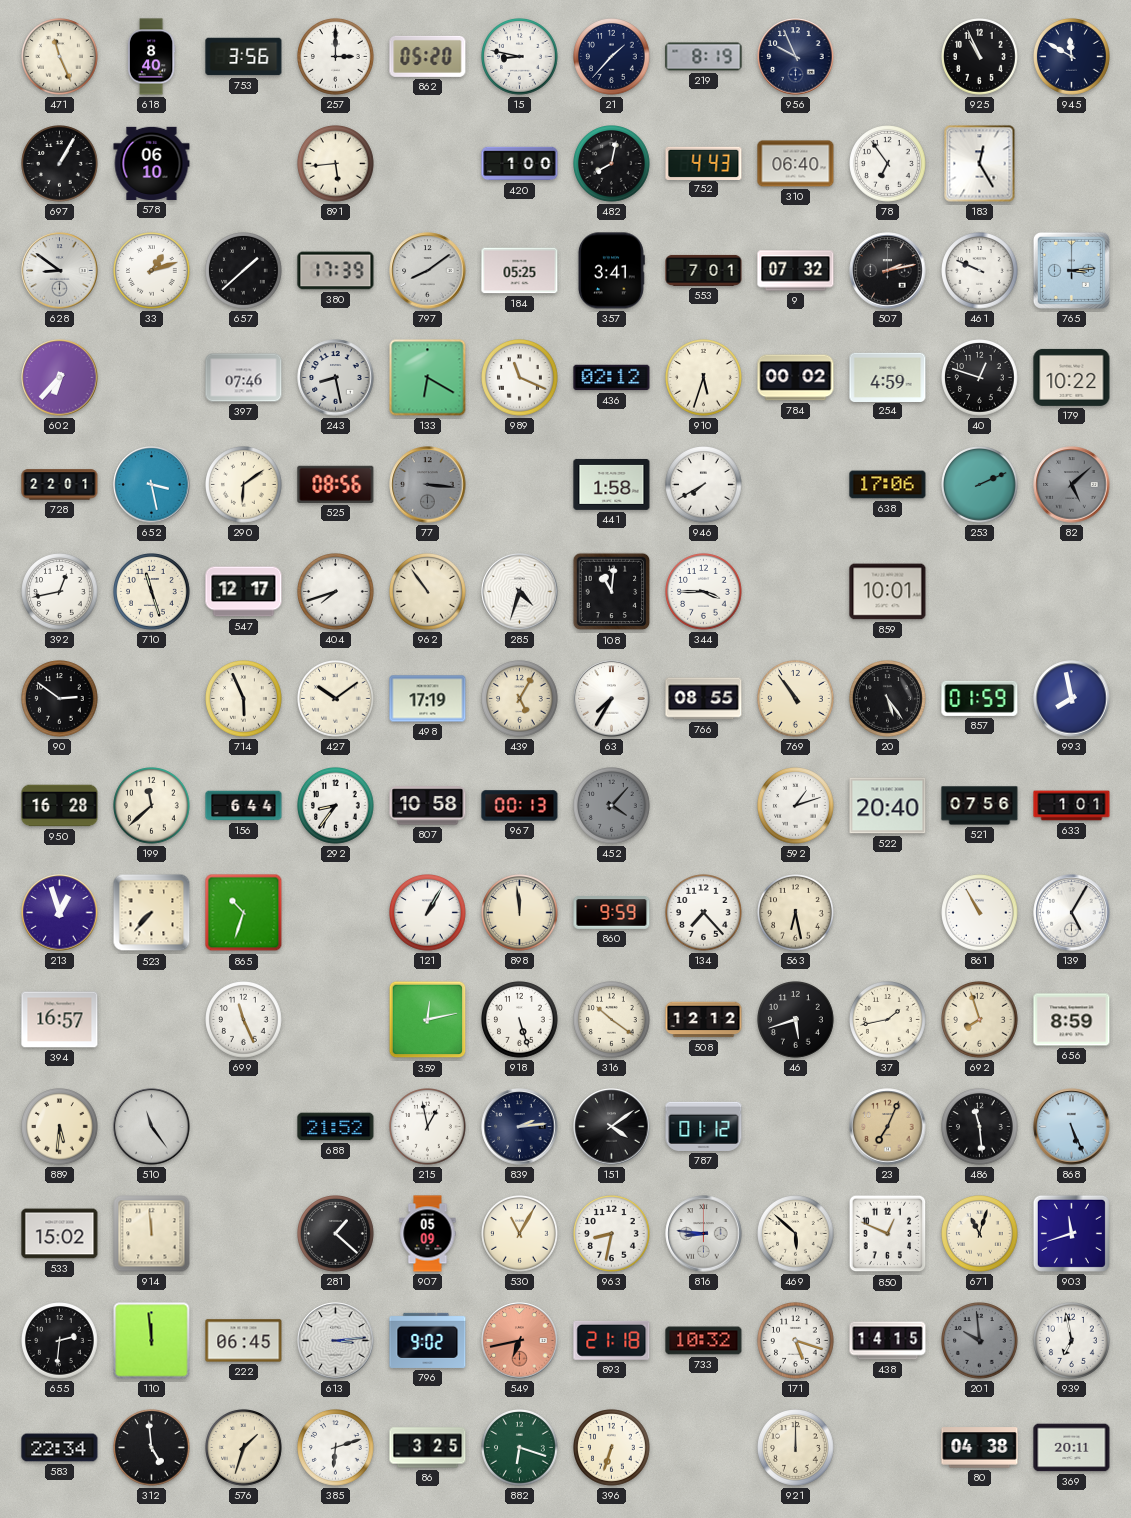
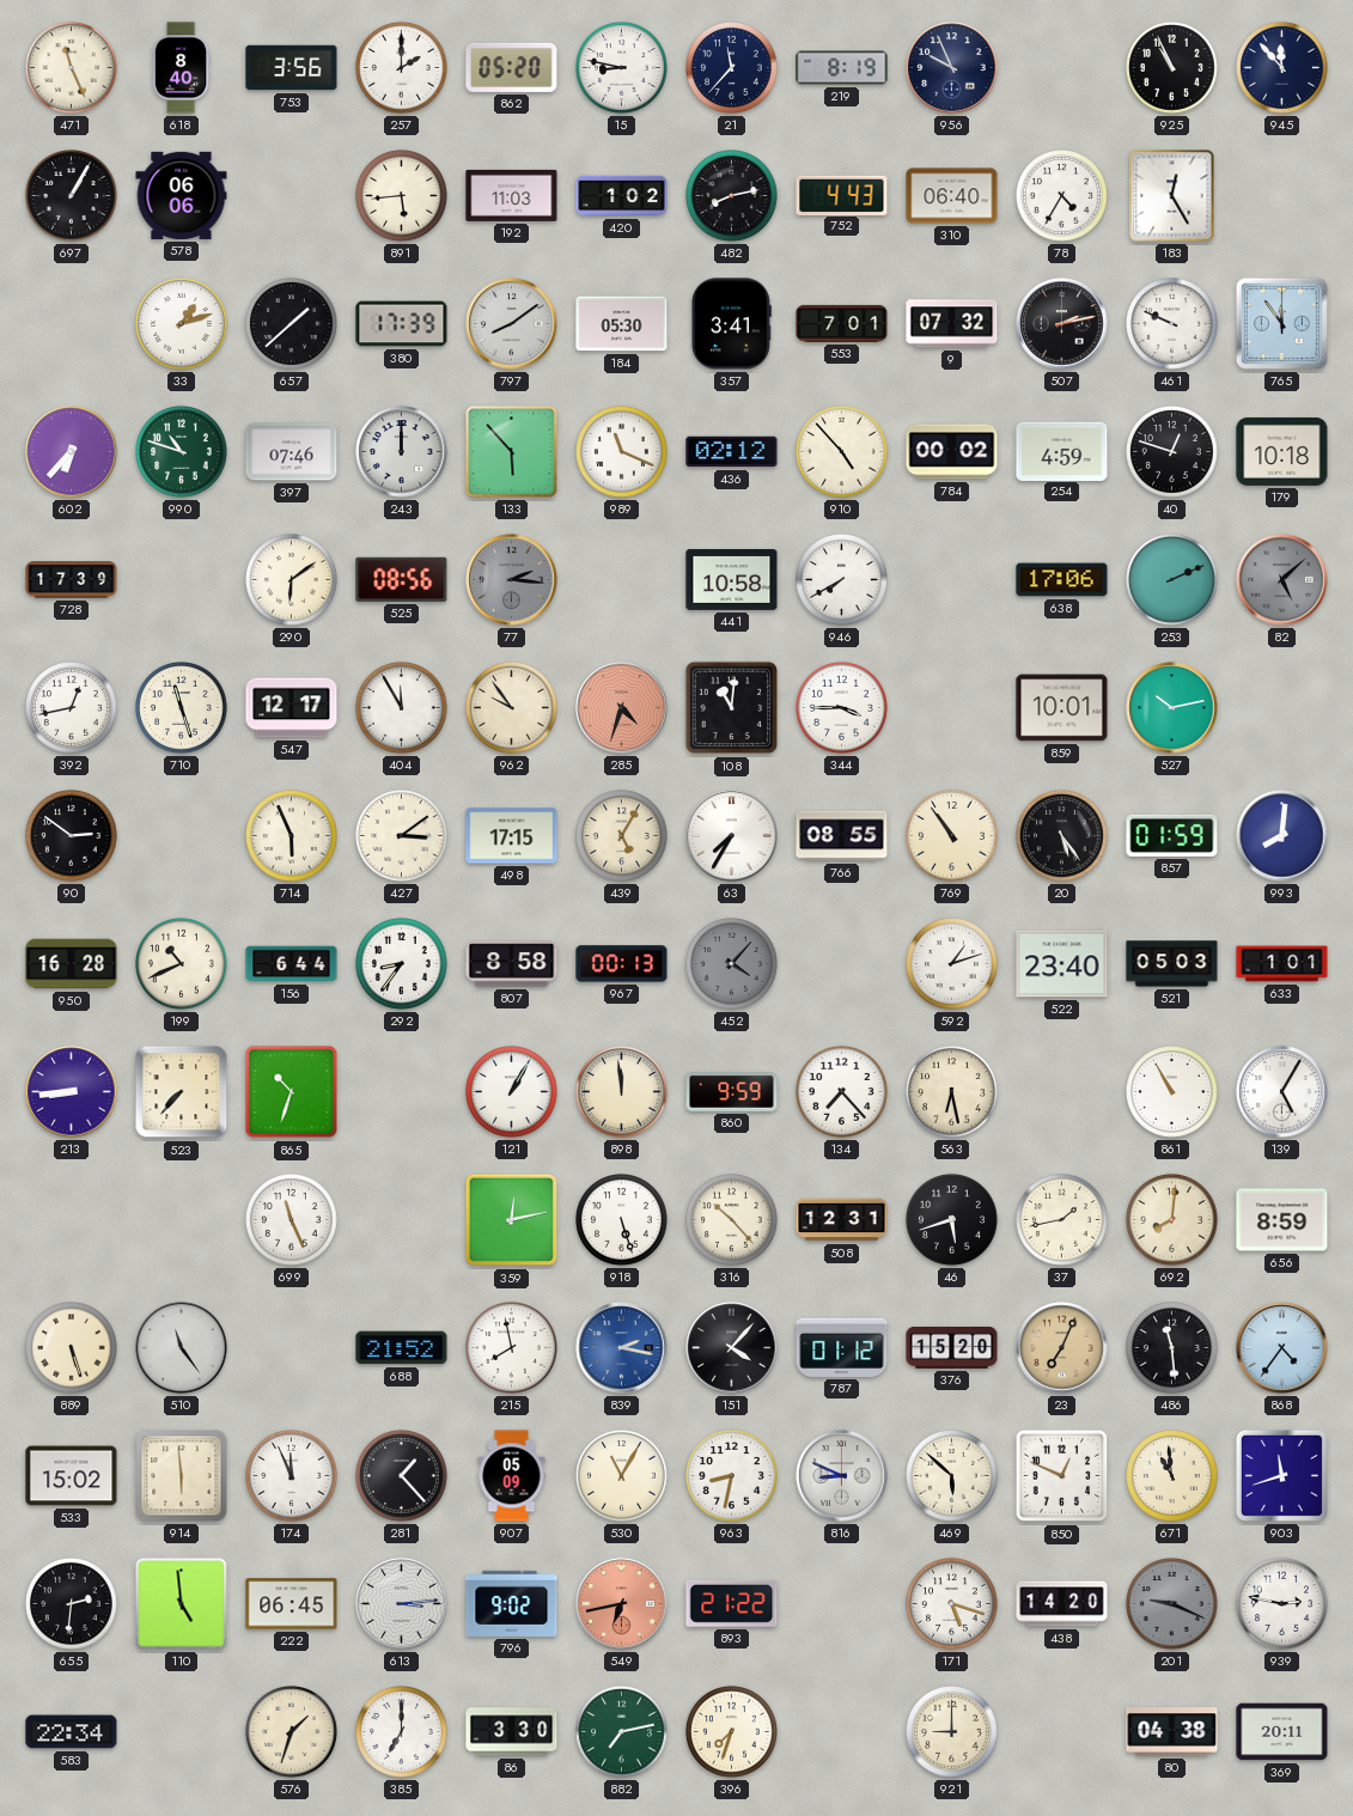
257: 3:00 -> 2:00
21: 1:37 -> 11:37
945: 11:50 -> 11:53
578: 06:10 -> 06:06
192: none -> 11:03
420: 1:00 -> 1:02
482: 8:02 -> 8:13
78: 6:54 -> 4:35
628: 8:51 -> none
184: 05:25 -> 05:30
765: 3:14 -> 11:54
990: none -> 10:48
243: 8:28 -> 12:00
133: 6:20 -> 5:53
910: 5:33 -> 4:53
179: 10:22 -> 10:18
728: 22:01 -> 17:39
652: 3:28 -> none
77: 3:16 -> 2:16
441: 1:58 -> 10:58
404: 7:42 -> 11:55
962: 10:54 -> 9:54
285 dial: white -> salmon
527: none -> 10:13
427: 10:09 -> 3:09
498: 17:19 -> 17:15
993: 7:58 -> 8:01
199: 11:38 -> 10:41
807: 10:58 -> 8:58
522: 20:40 -> 23:40
521: 07:56 -> 05:03
213: 12:57 -> 8:44
394: 16:57 -> none
316: 10:21 -> 10:23
508: 12:12 -> 12:31
692: 7:57 -> 8:01
889: 5:31 -> 5:27
215: 12:58 -> 7:58
839: 2:14 -> 2:17
839 dial: navy -> blue
151: 4:09 -> 4:07
376: none -> 15:20
868: 5:26 -> 4:36
914: 11:59 -> 5:59
174: none -> 11:56
281: 1:22 -> 1:23
816: 8:46 -> 8:49
671: 11:03 -> 10:59
110: 11:59 -> 4:59
893: 21:18 -> 21:22
733: 10:32 -> none
438: 14:15 -> 14:20
201: 9:59 -> 9:19
939: 6:58 -> 2:47
312: 4:59 -> none
385: 6:12 -> 7:00
86: 3:25 -> 3:30
882: 6:18 -> 7:13
396: 6:33 -> 7:33
921: 12:00 -> 9:00
